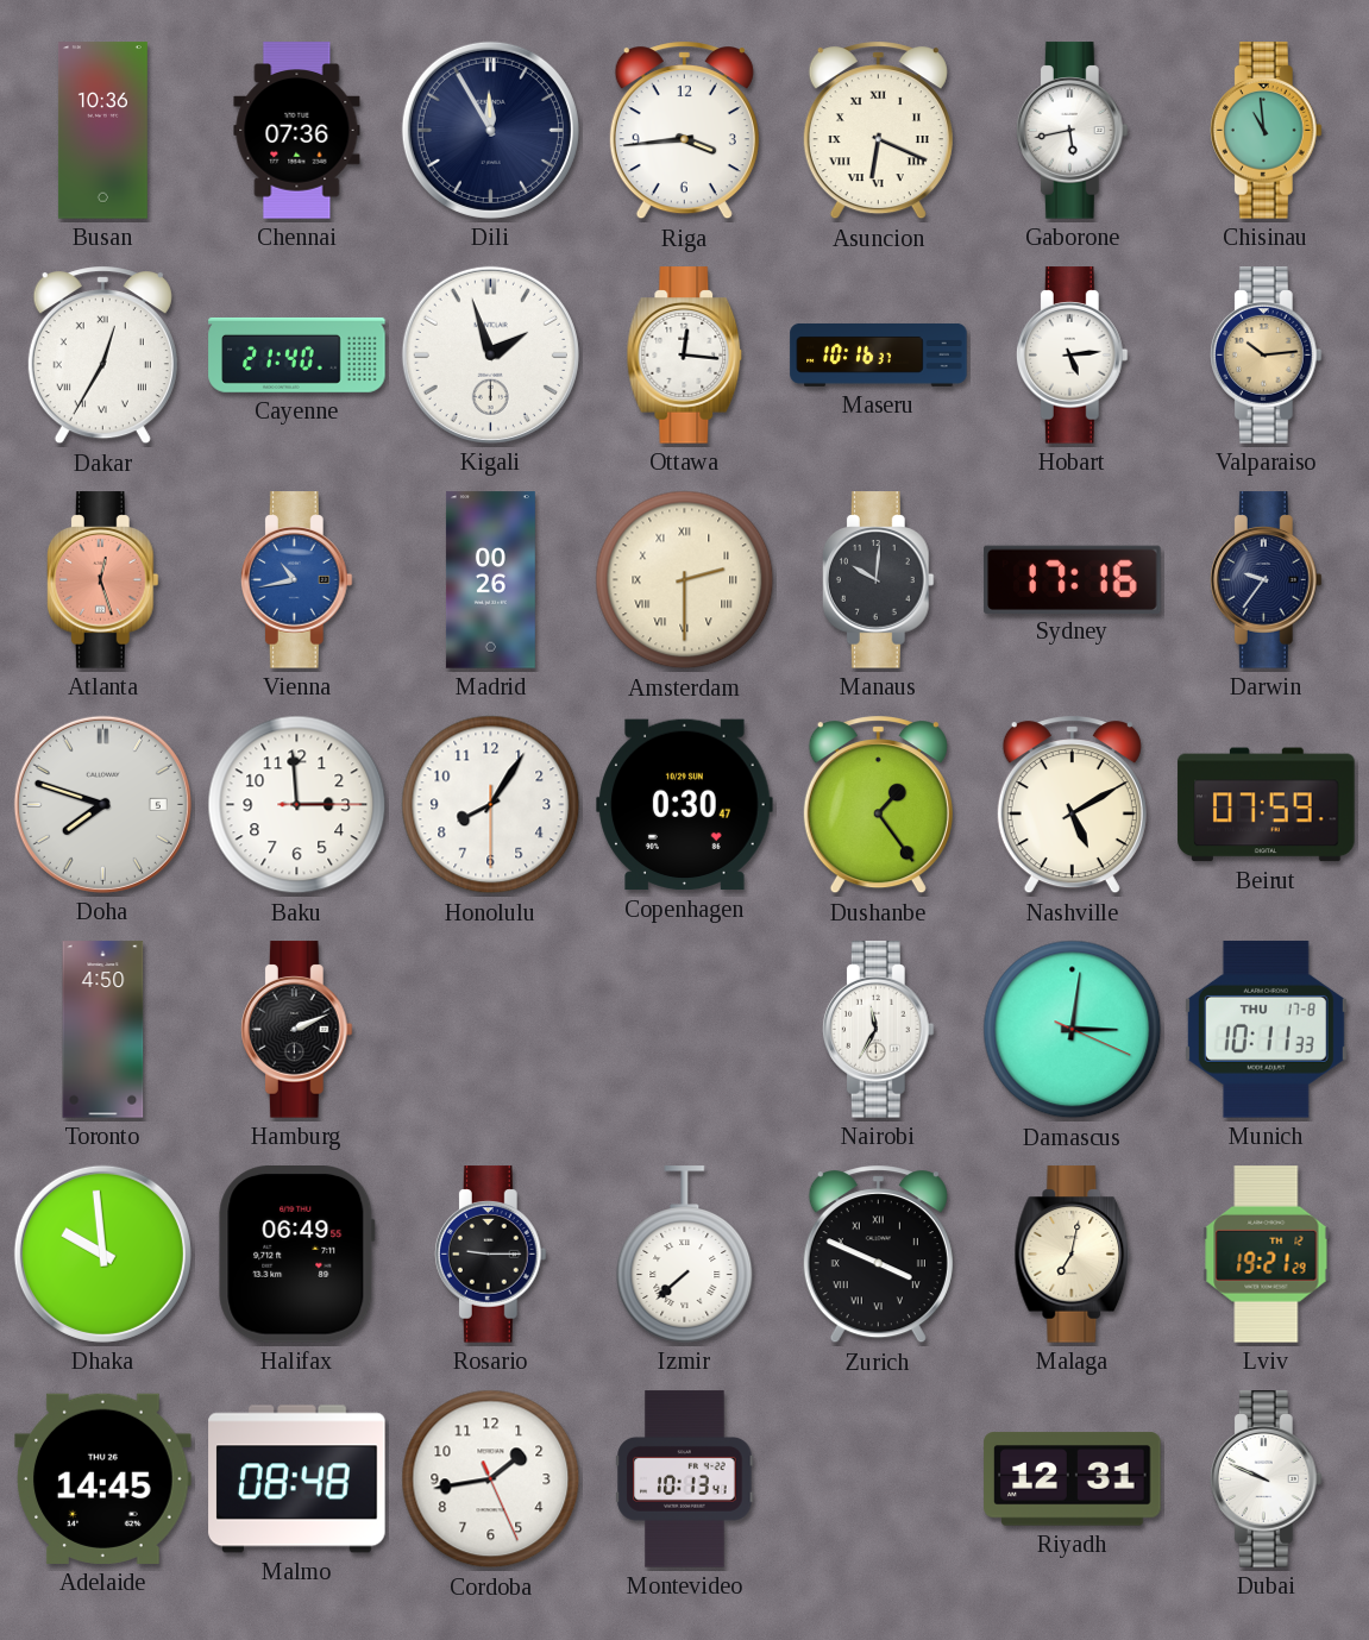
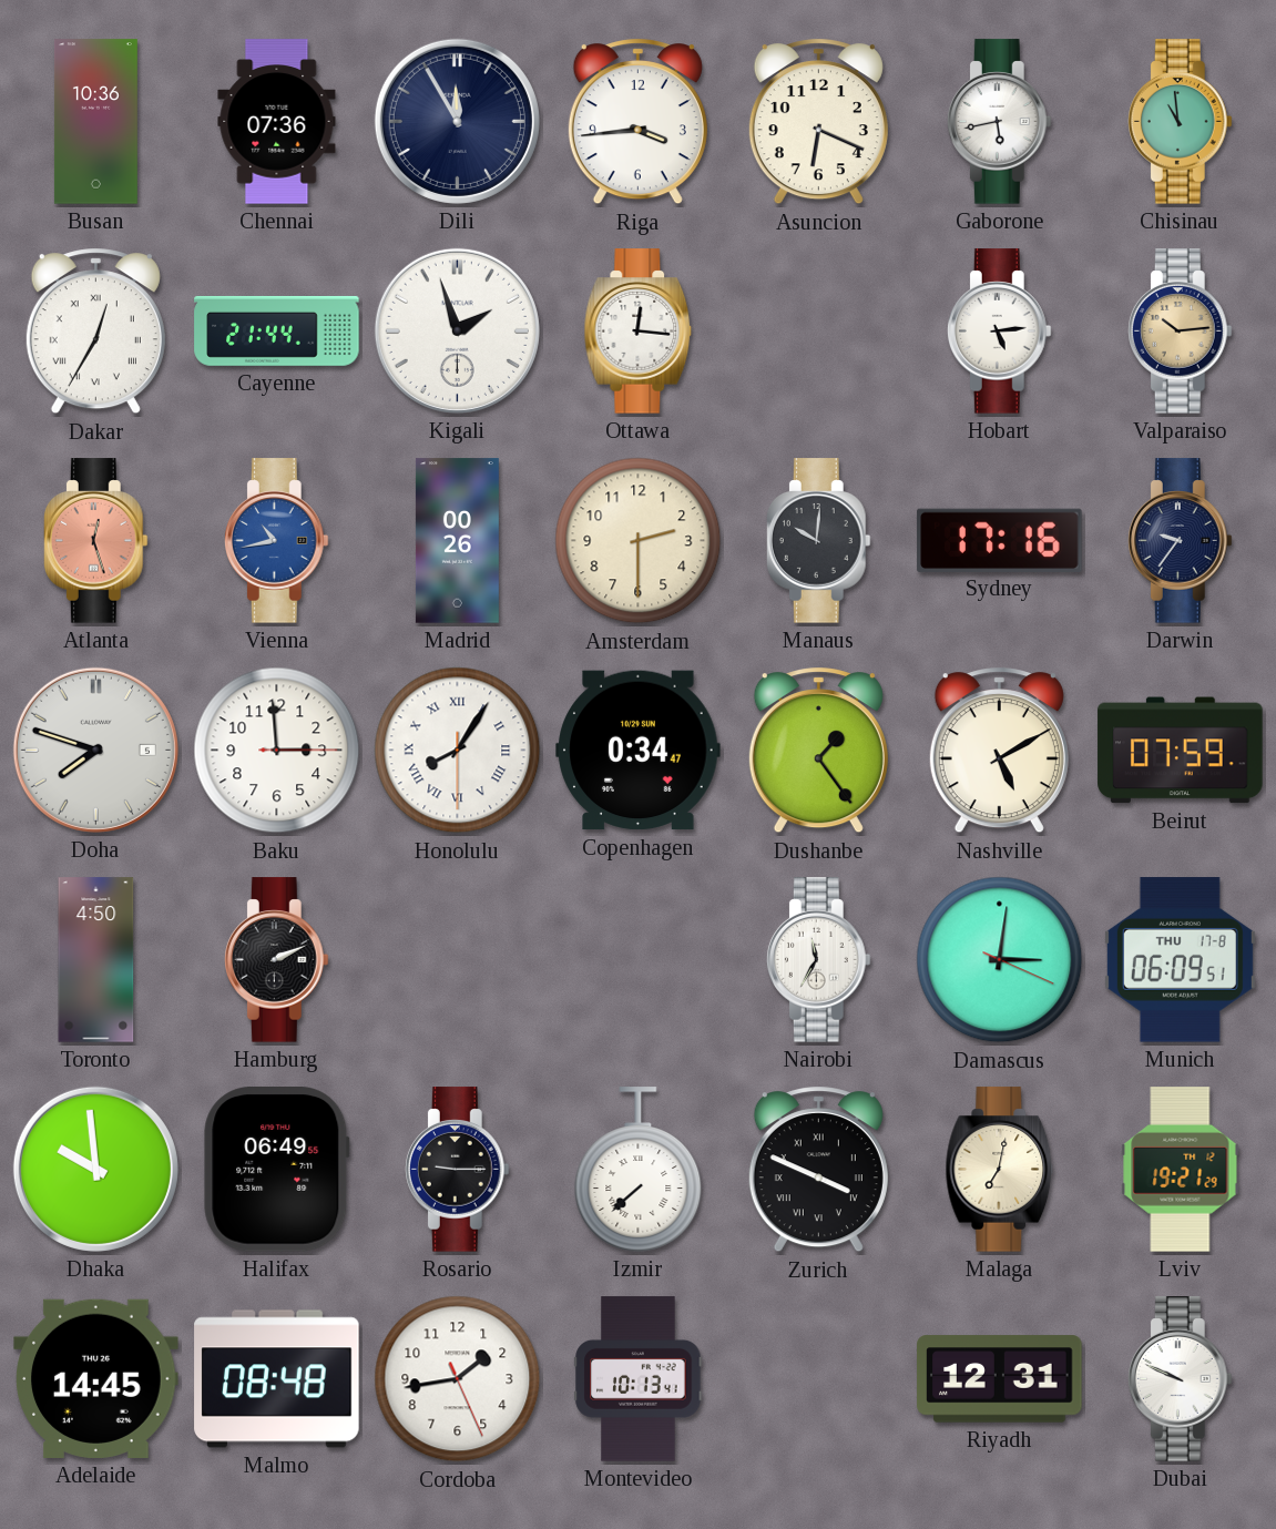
Asuncion numerals: Roman -> Arabic
Cayenne: 21:40 -> 21:44
Maseru: 10:16 -> none
Amsterdam numerals: Roman -> Arabic
Honolulu numerals: Arabic -> Roman
Copenhagen: 0:30 -> 0:34
Munich: 10:11 -> 06:09
